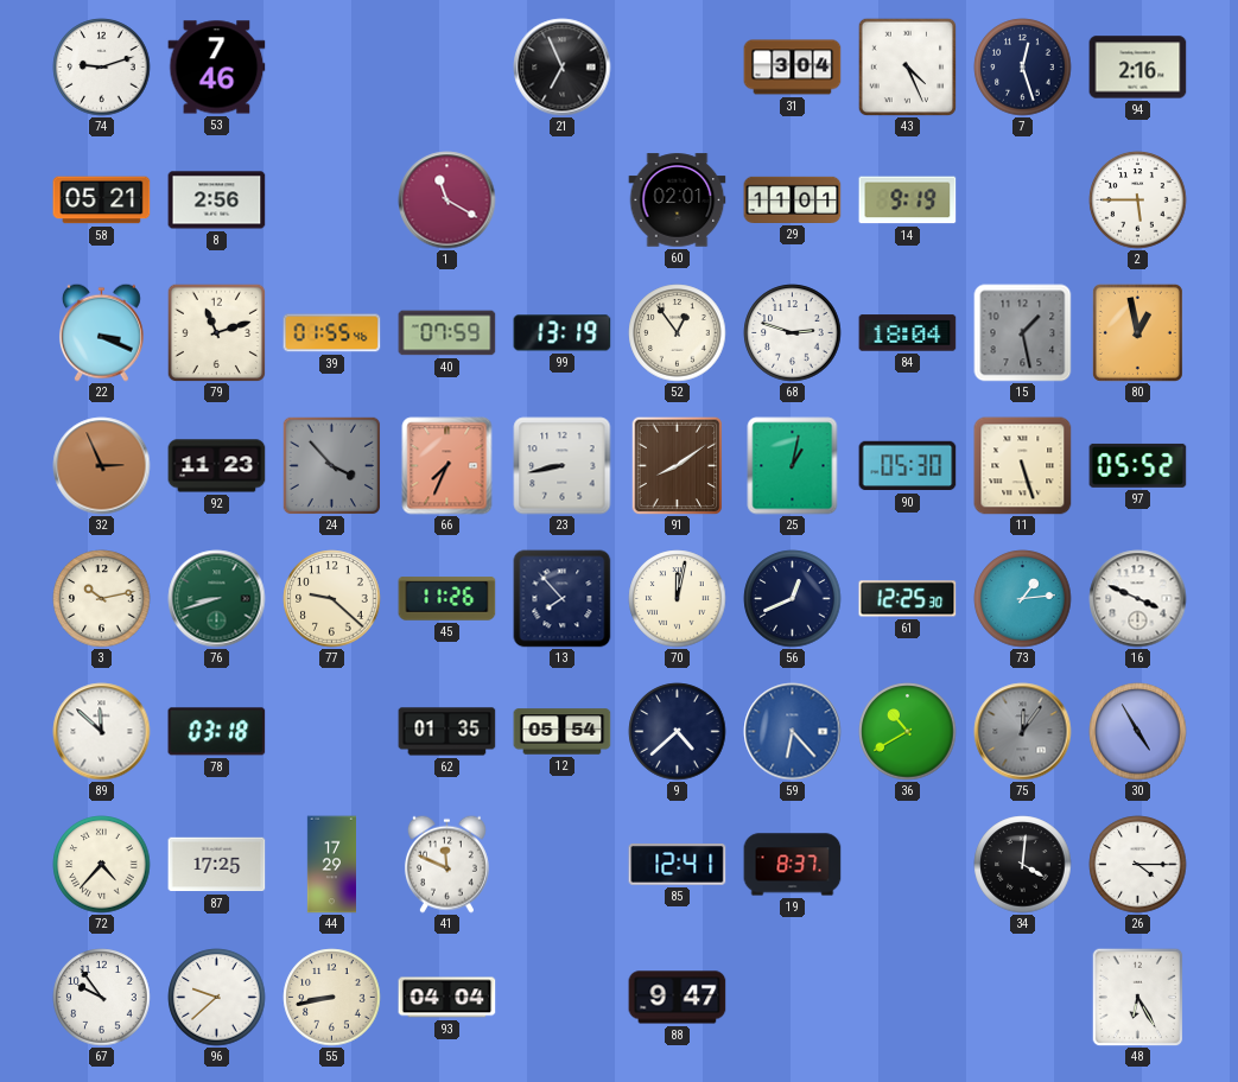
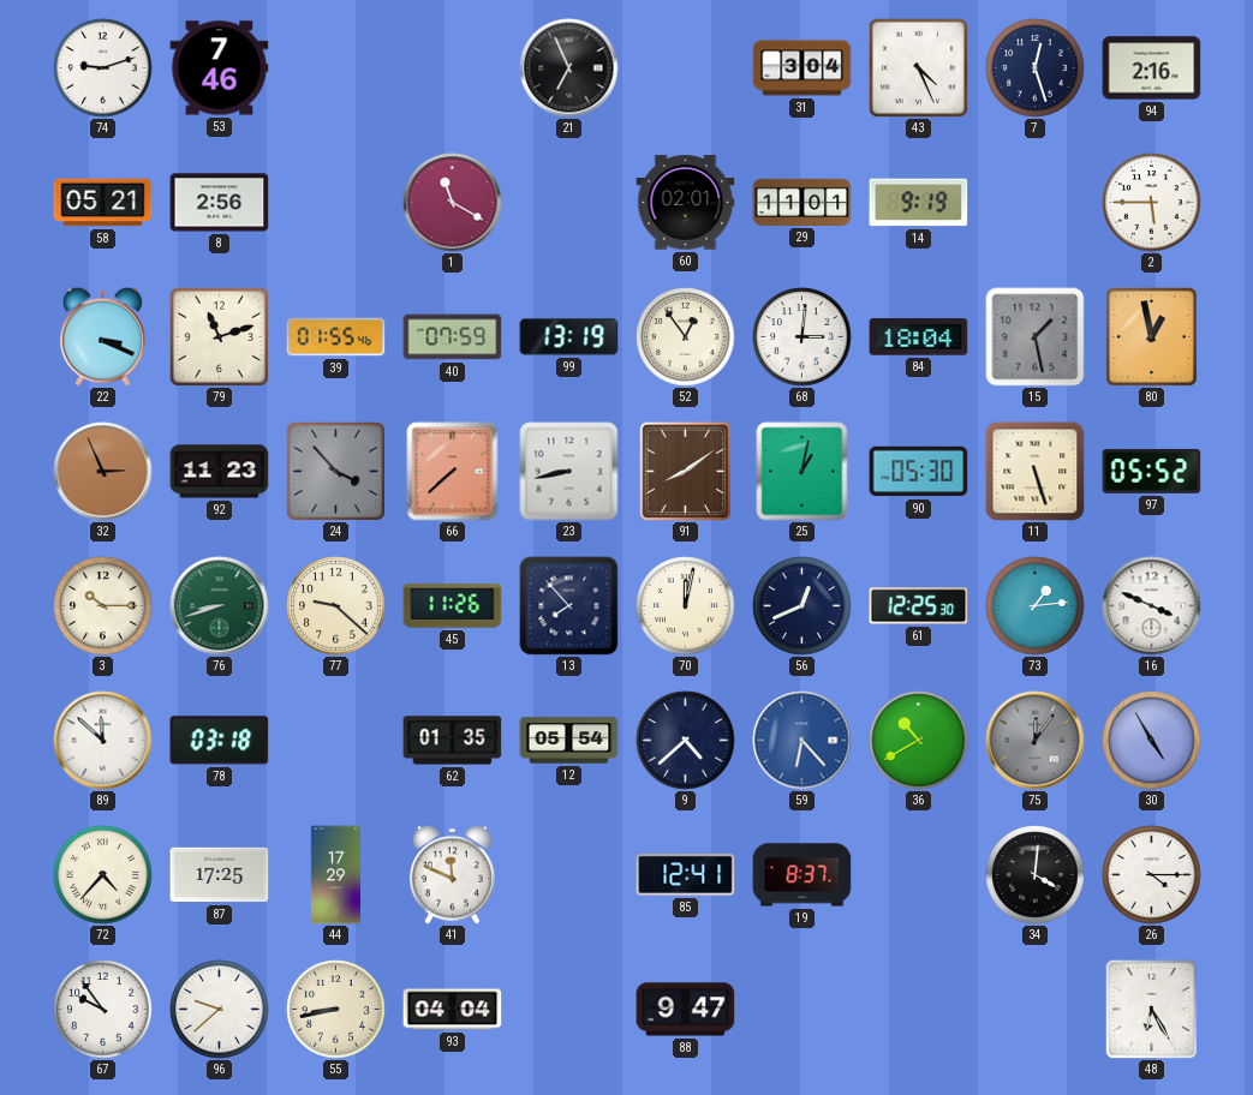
68: 2:48 -> 3:01
66: 7:34 -> 7:38
3: 10:13 -> 10:15
